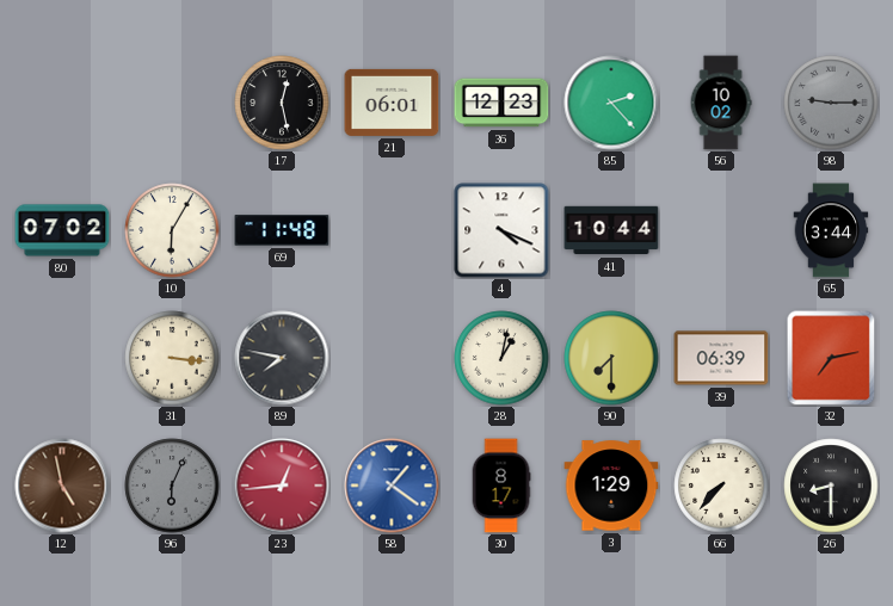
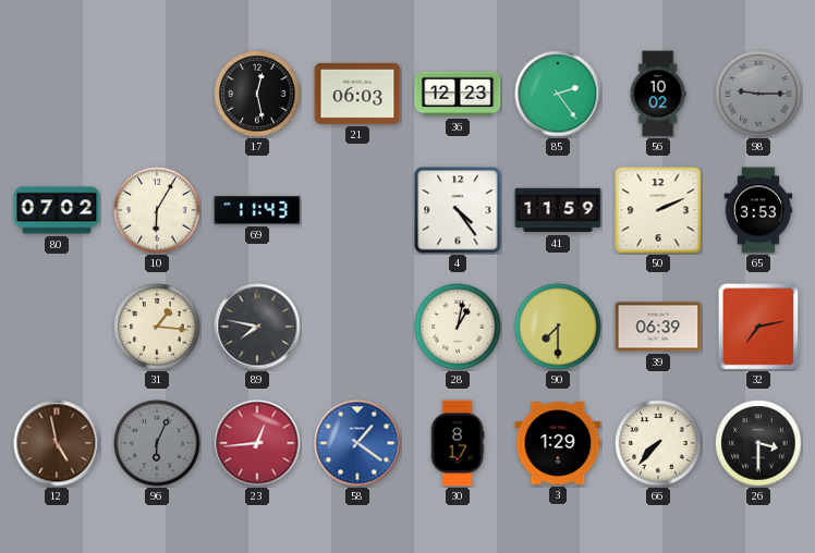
21: 06:01 -> 06:03
85: 2:23 -> 2:24
69: 11:48 -> 11:43
4: 4:19 -> 4:24
41: 10:44 -> 11:59
50: none -> 2:11
65: 3:44 -> 3:53
31: 3:16 -> 1:16
26: 8:30 -> 3:30
